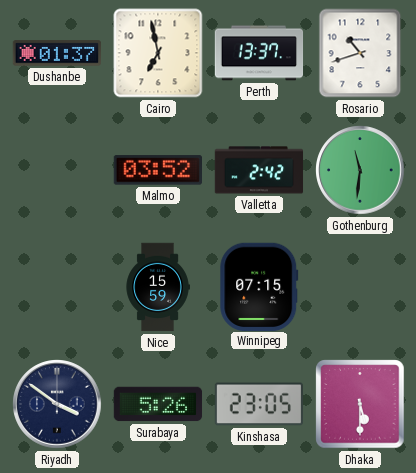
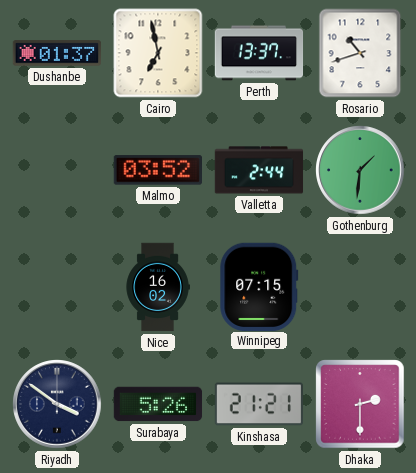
Valletta: 2:42 -> 2:44
Gothenburg: 11:31 -> 1:31
Nice: 15:59 -> 16:02
Kinshasa: 23:05 -> 21:21
Dhaka: 5:30 -> 2:30
